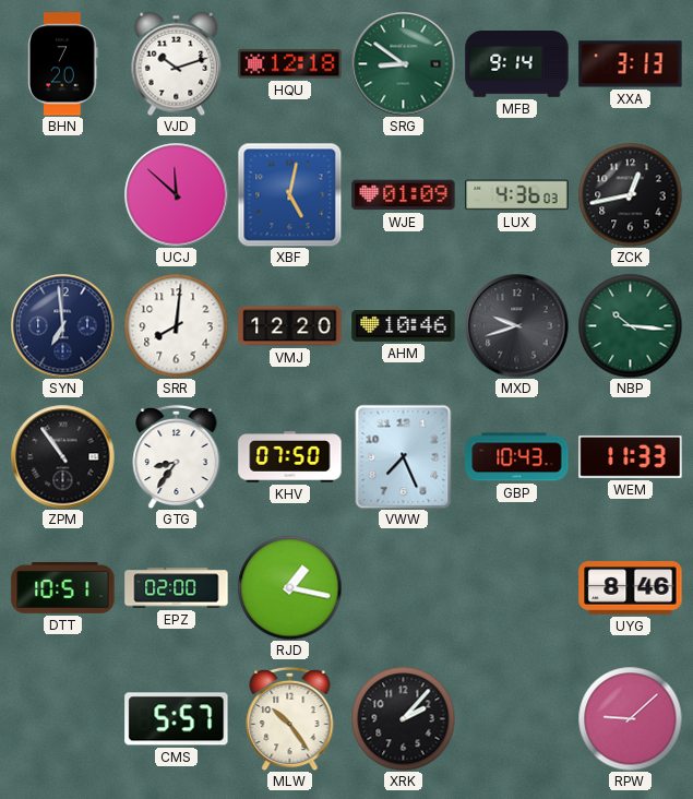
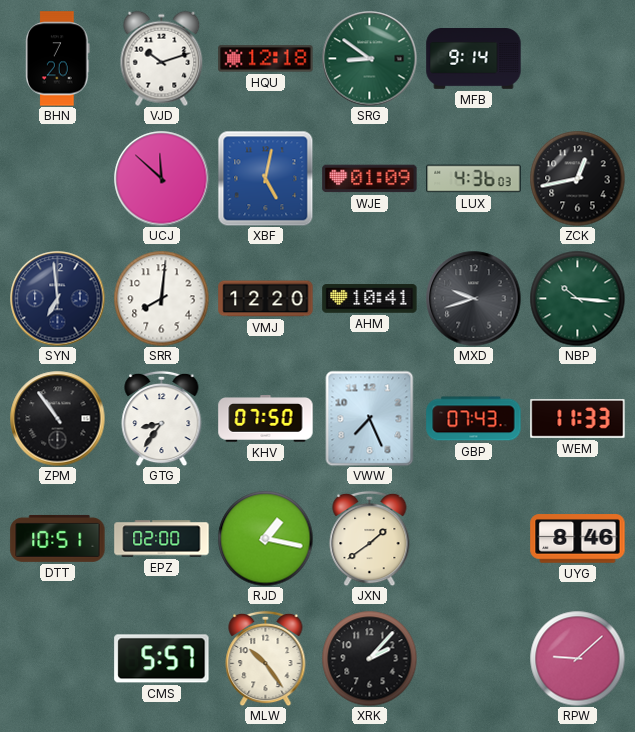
XXA: 3:13 -> none
AHM: 10:46 -> 10:41
GBP: 10:43 -> 07:43
JXN: none -> 1:39
